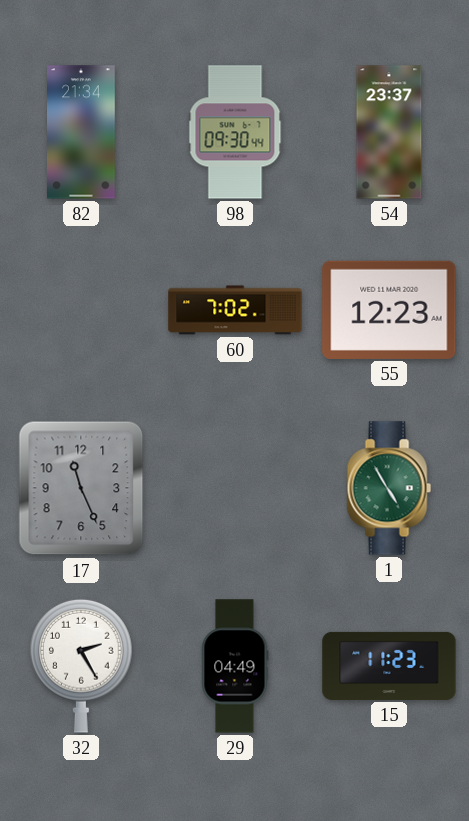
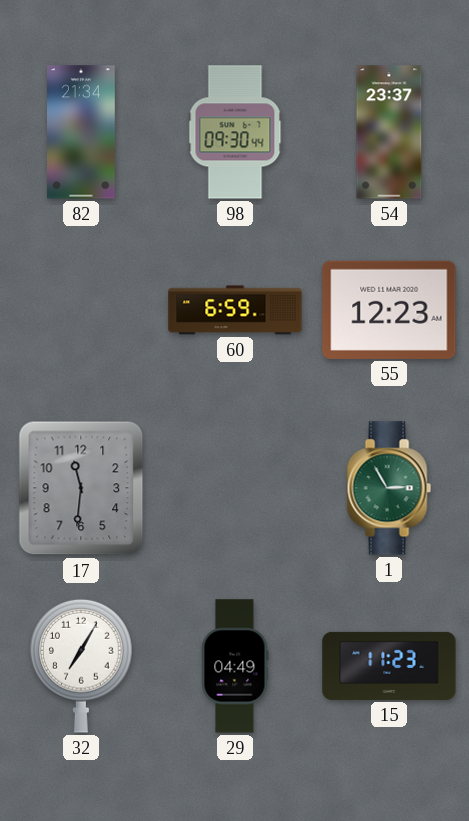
60: 7:02 -> 6:59
17: 11:26 -> 11:31
1: 4:55 -> 2:55
32: 2:25 -> 7:05
